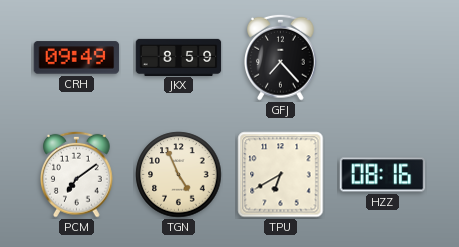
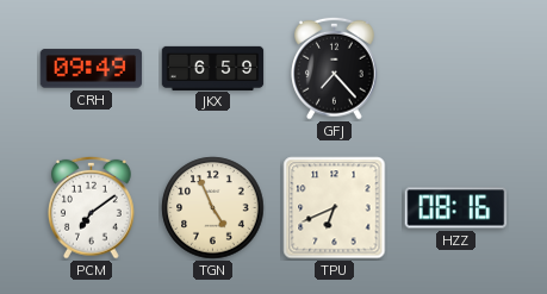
JKX: 8:59 -> 6:59
TPU: 6:40 -> 6:41
